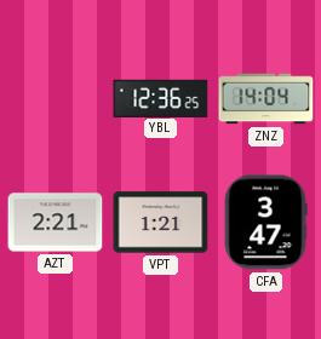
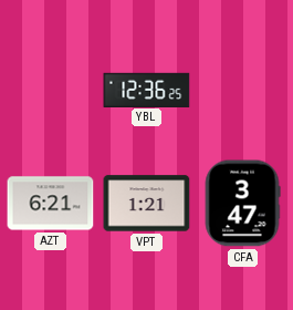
ZNZ: 14:04 -> none
AZT: 2:21 -> 6:21
